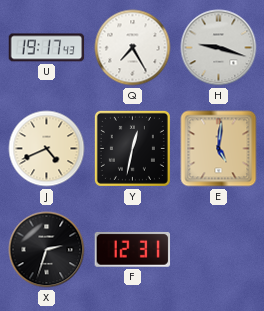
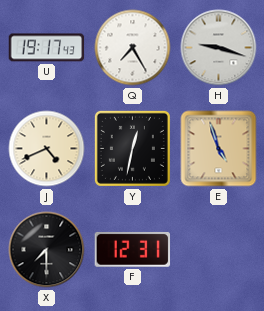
E: 5:01 -> 4:57
X: 2:33 -> 7:30
